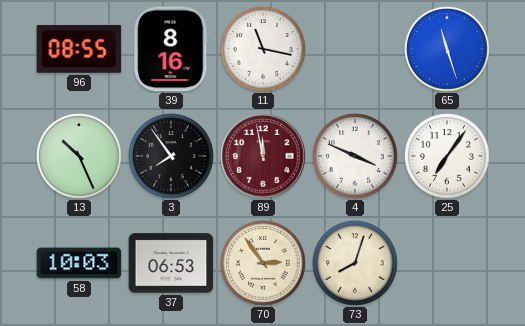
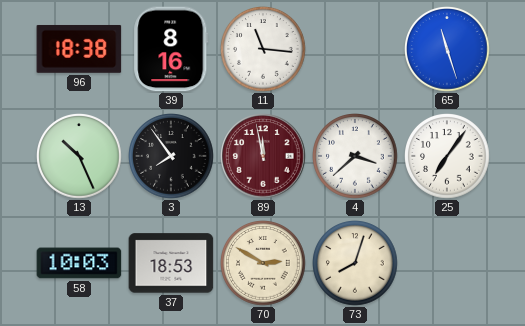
96: 08:55 -> 18:38
11: 11:17 -> 11:16
4: 3:49 -> 3:38
37: 06:53 -> 18:53
70: 2:54 -> 2:50
